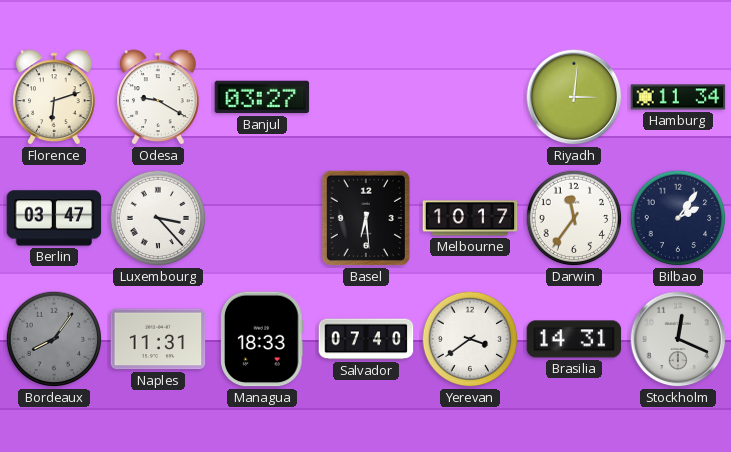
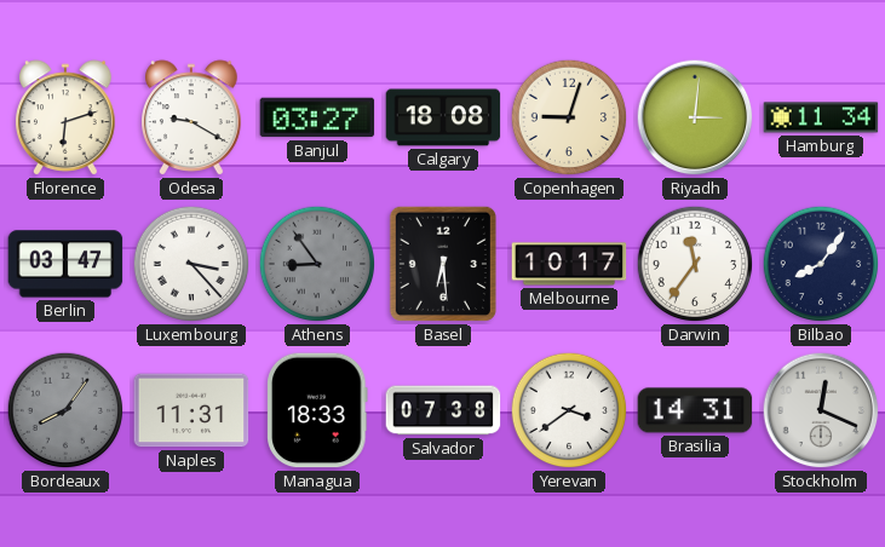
Calgary: none -> 18:08
Copenhagen: none -> 9:03
Athens: none -> 8:54
Bilbao: 2:06 -> 8:06
Salvador: 07:40 -> 07:38
